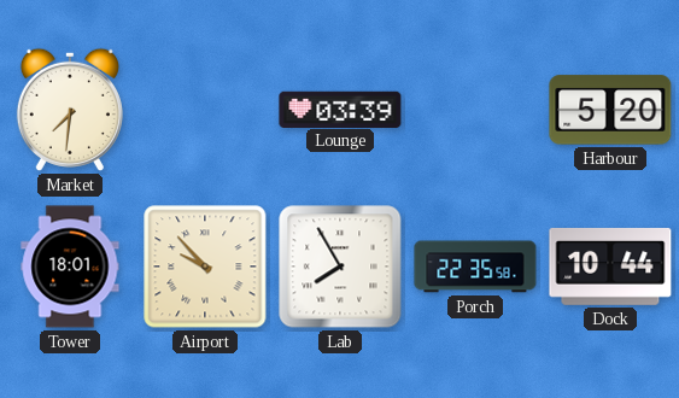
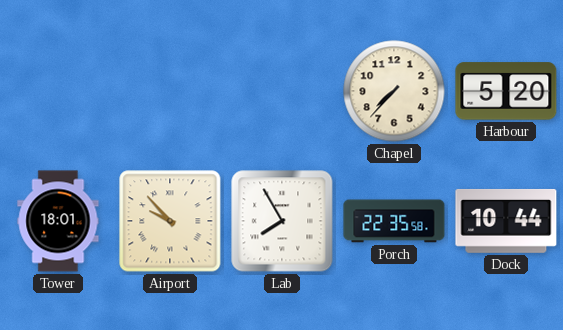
Market: 7:31 -> none
Lounge: 03:39 -> none
Chapel: none -> 7:37
